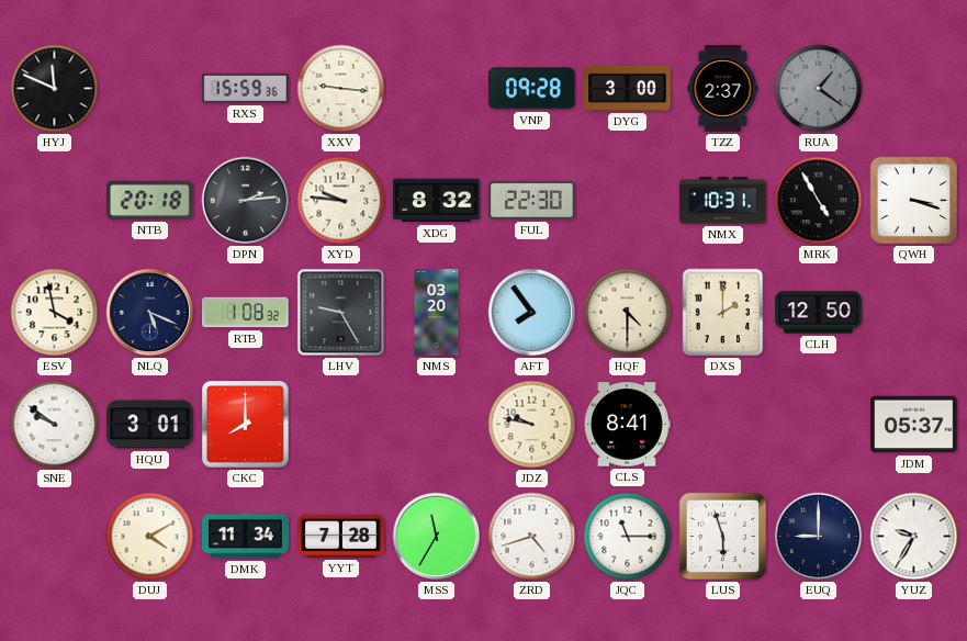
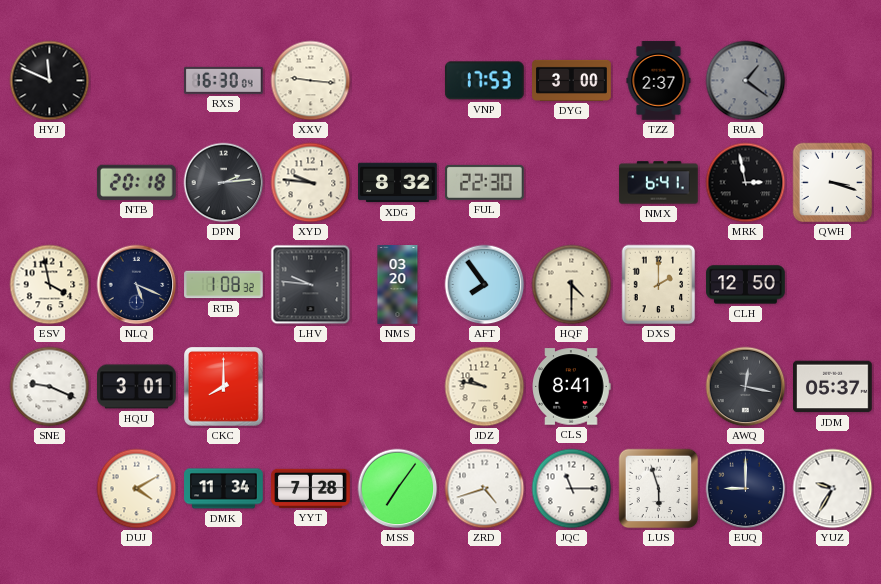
RXS: 15:59 -> 16:30
VNP: 09:28 -> 17:53
NMX: 10:31 -> 6:41
MRK: 4:55 -> 2:58
LHV: 9:25 -> 9:46
SNE: 9:51 -> 9:19
AWQ: none -> 12:17
MSS: 11:35 -> 7:06
